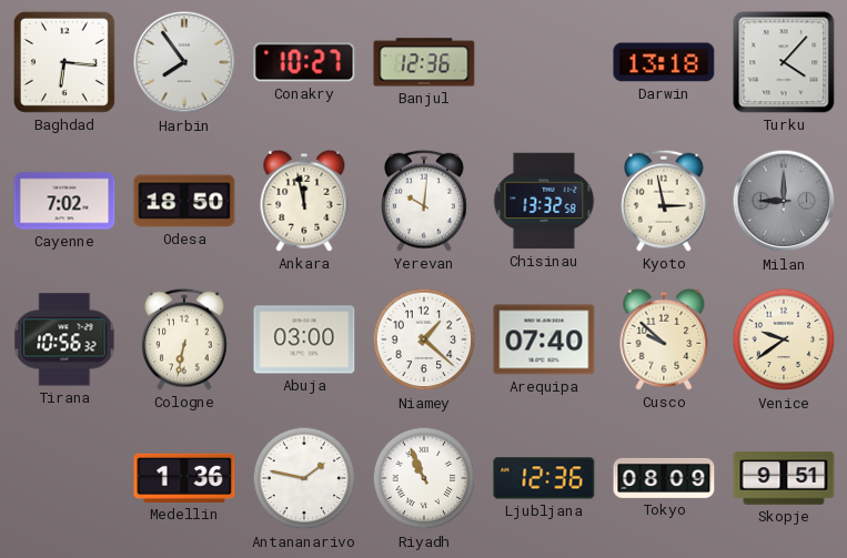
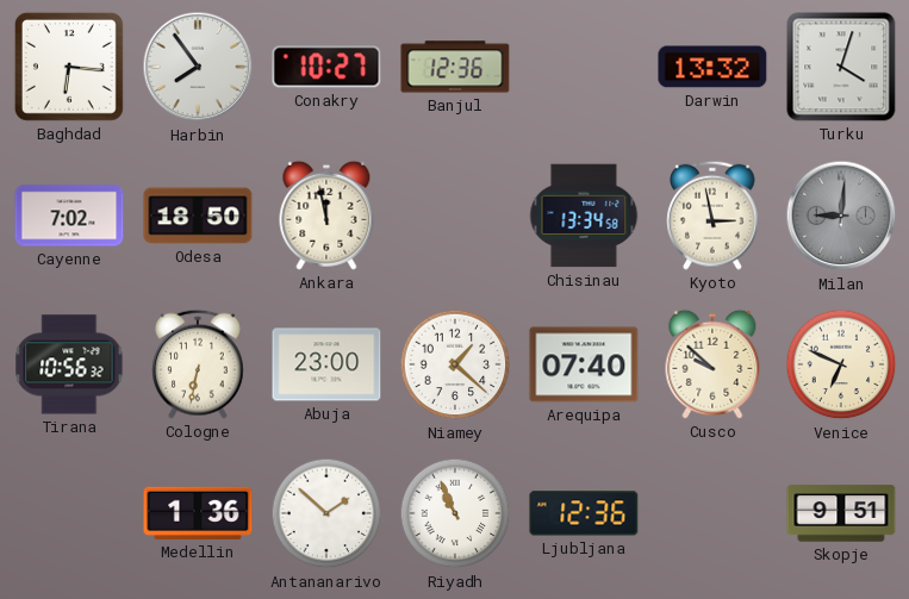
Darwin: 13:18 -> 13:32
Turku: 4:07 -> 4:03
Yerevan: 10:01 -> none
Chisinau: 13:32 -> 13:34
Milan: 9:00 -> 9:01
Abuja: 03:00 -> 23:00
Venice: 9:39 -> 6:49
Antananarivo: 1:47 -> 1:52
Tokyo: 08:09 -> none
